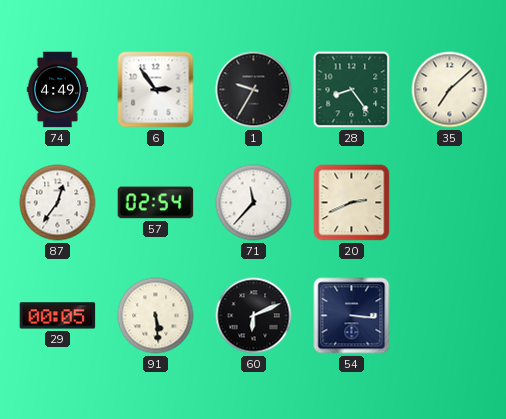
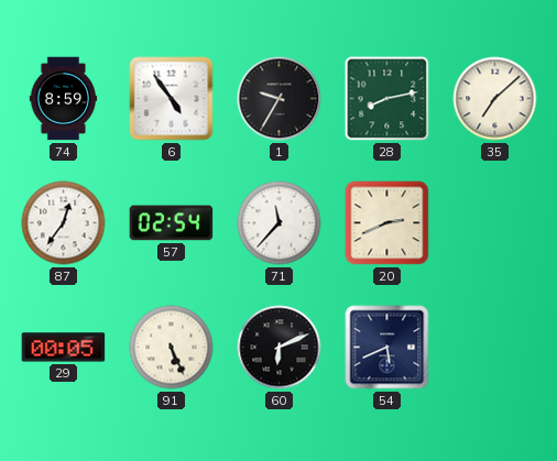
74: 4:49 -> 8:59
6: 2:54 -> 4:54
28: 8:24 -> 8:13
91: 5:29 -> 5:26
54: 3:16 -> 5:41
